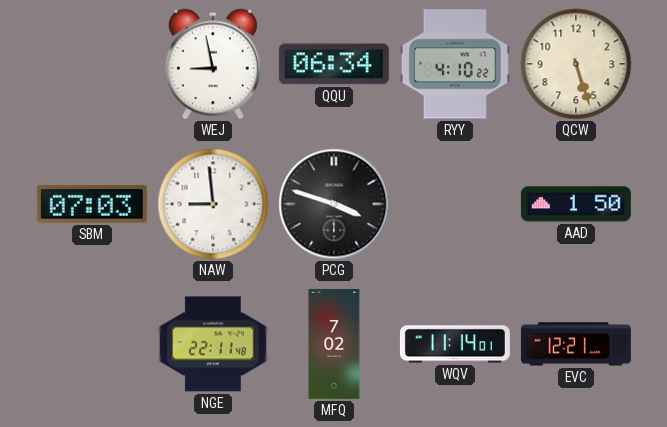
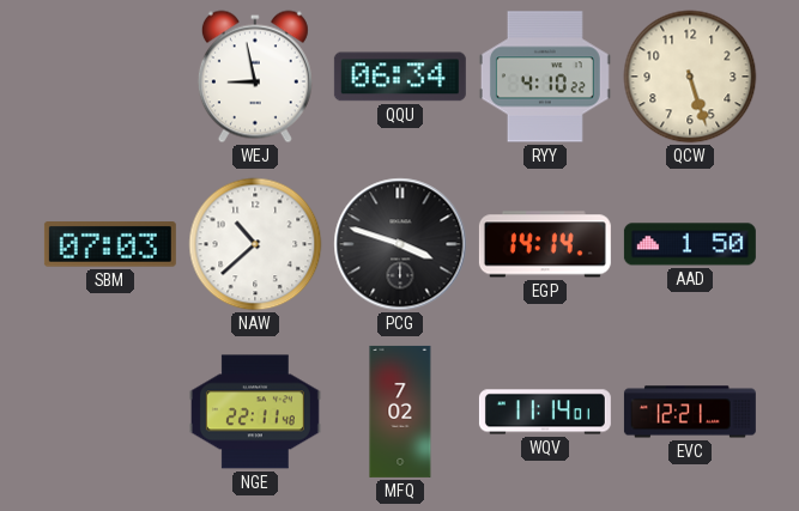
NAW: 8:59 -> 10:38
EGP: none -> 14:14
